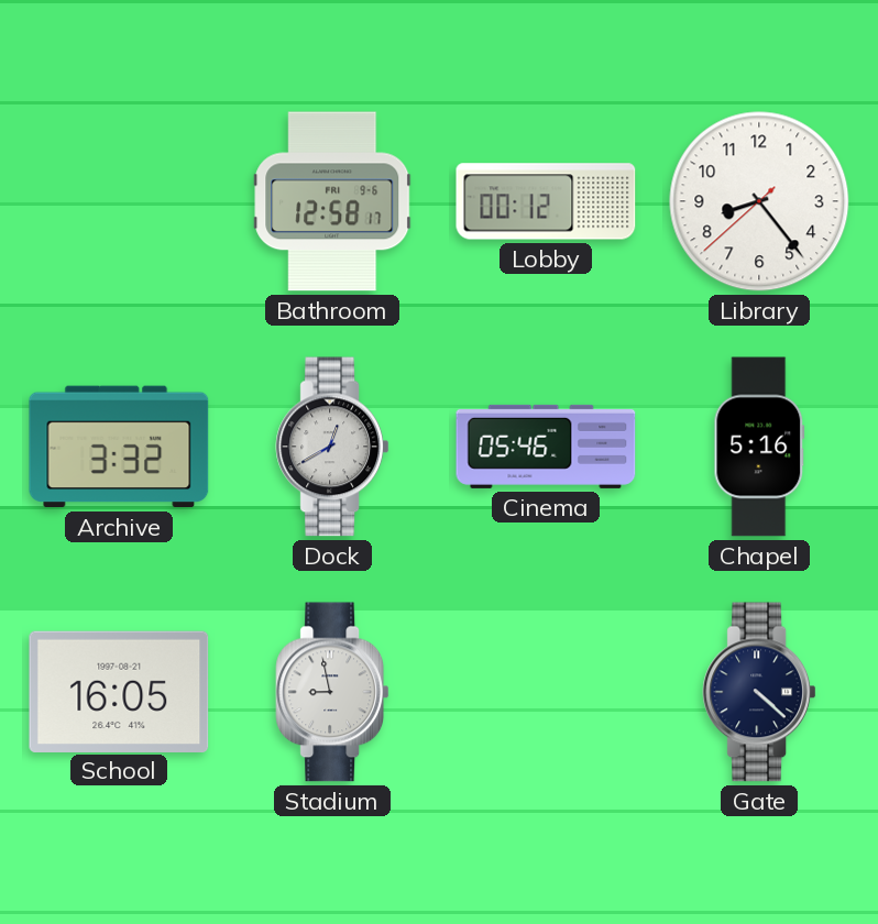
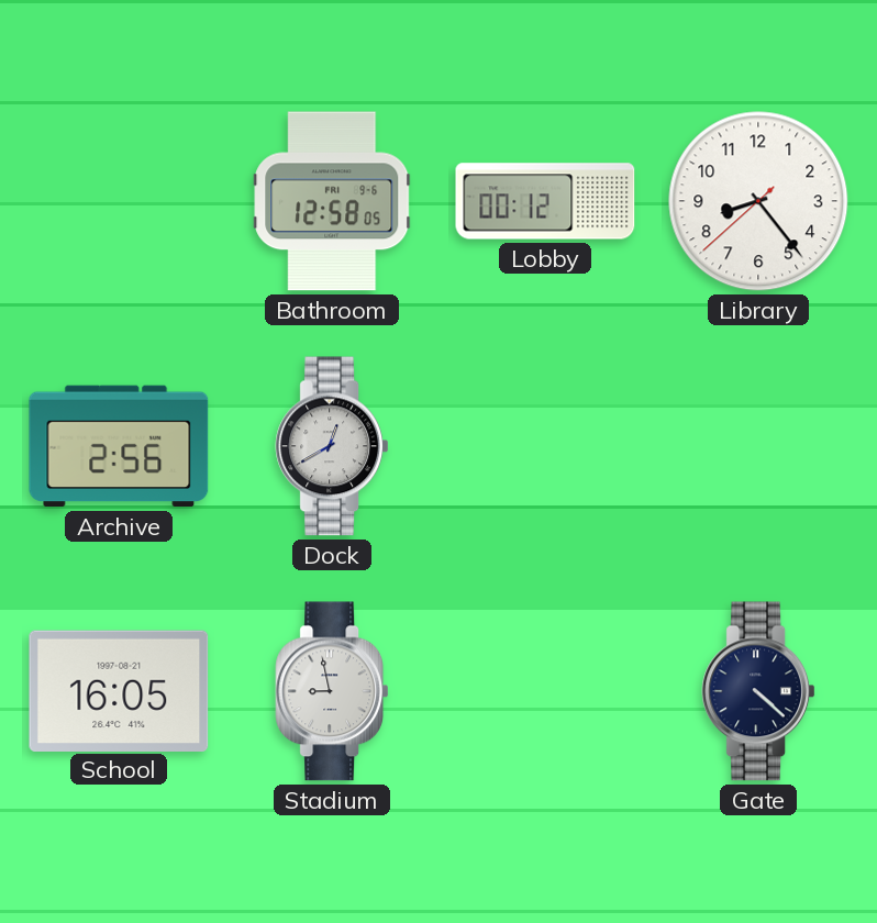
Bathroom: 12:58:17 -> 12:58:05
Archive: 3:32 -> 2:56
Cinema: 05:46 -> none
Chapel: 5:16 -> none
